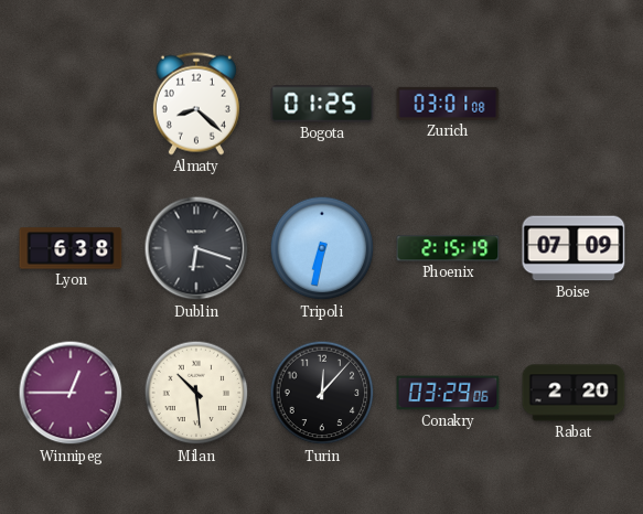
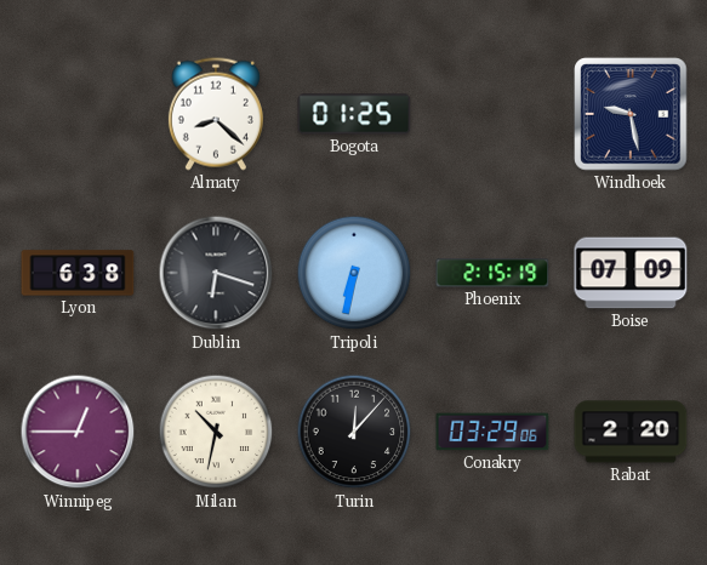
Zurich: 03:01 -> none
Windhoek: none -> 9:28
Milan: 10:29 -> 10:32
